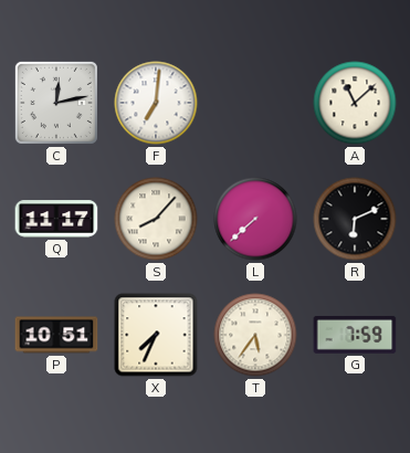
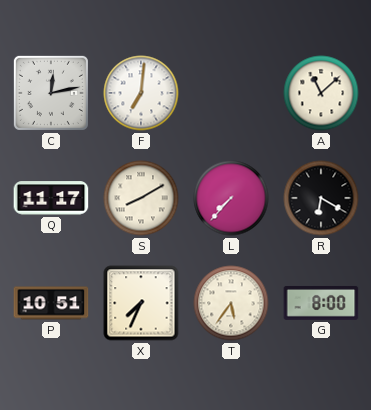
S: 8:07 -> 8:10
L: 7:38 -> 7:37
R: 6:11 -> 6:20
G: 7:59 -> 8:00
